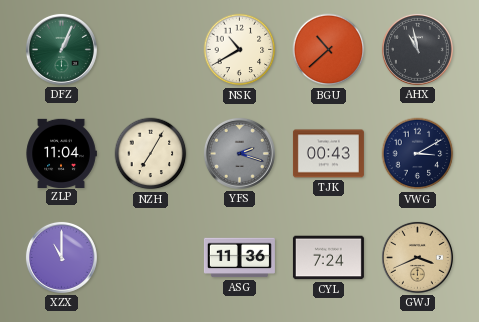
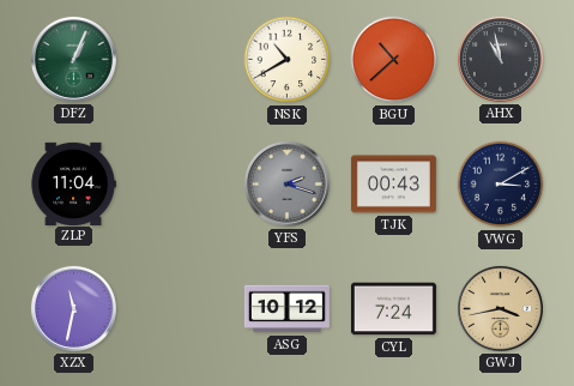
NZH: 7:05 -> none
XZX: 11:00 -> 11:32
ASG: 11:36 -> 10:12
GWJ: 3:41 -> 3:43
